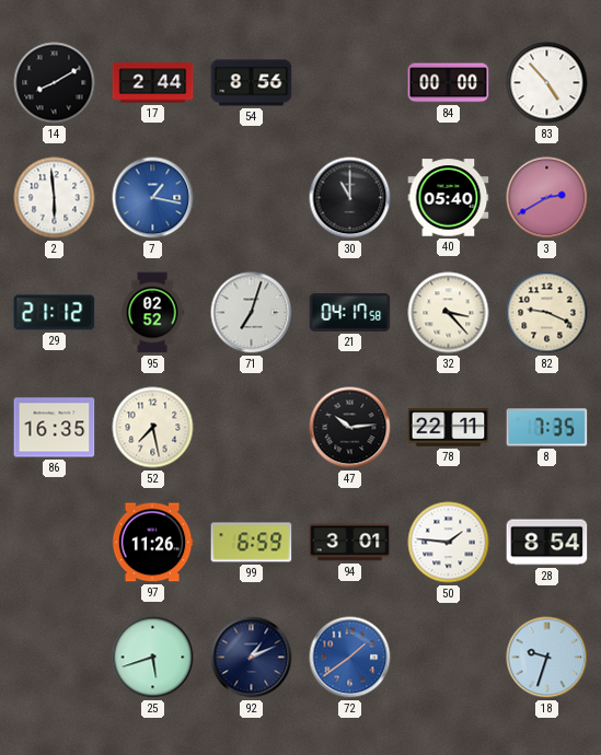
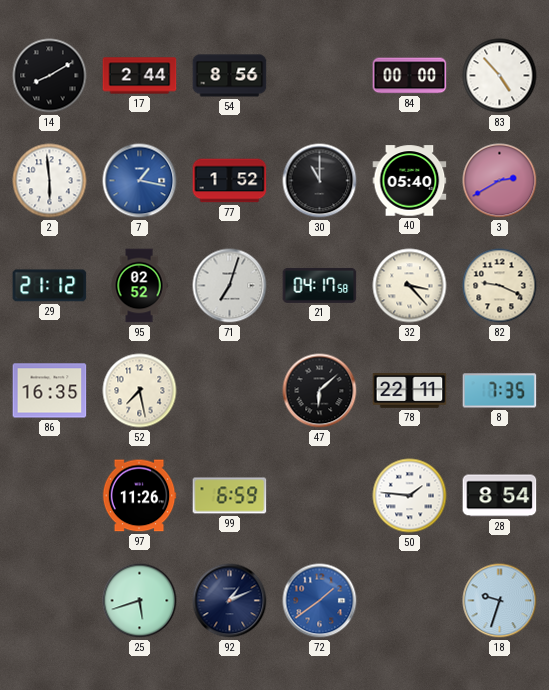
77: none -> 1:52
47: 10:14 -> 6:08
94: 3:01 -> none
